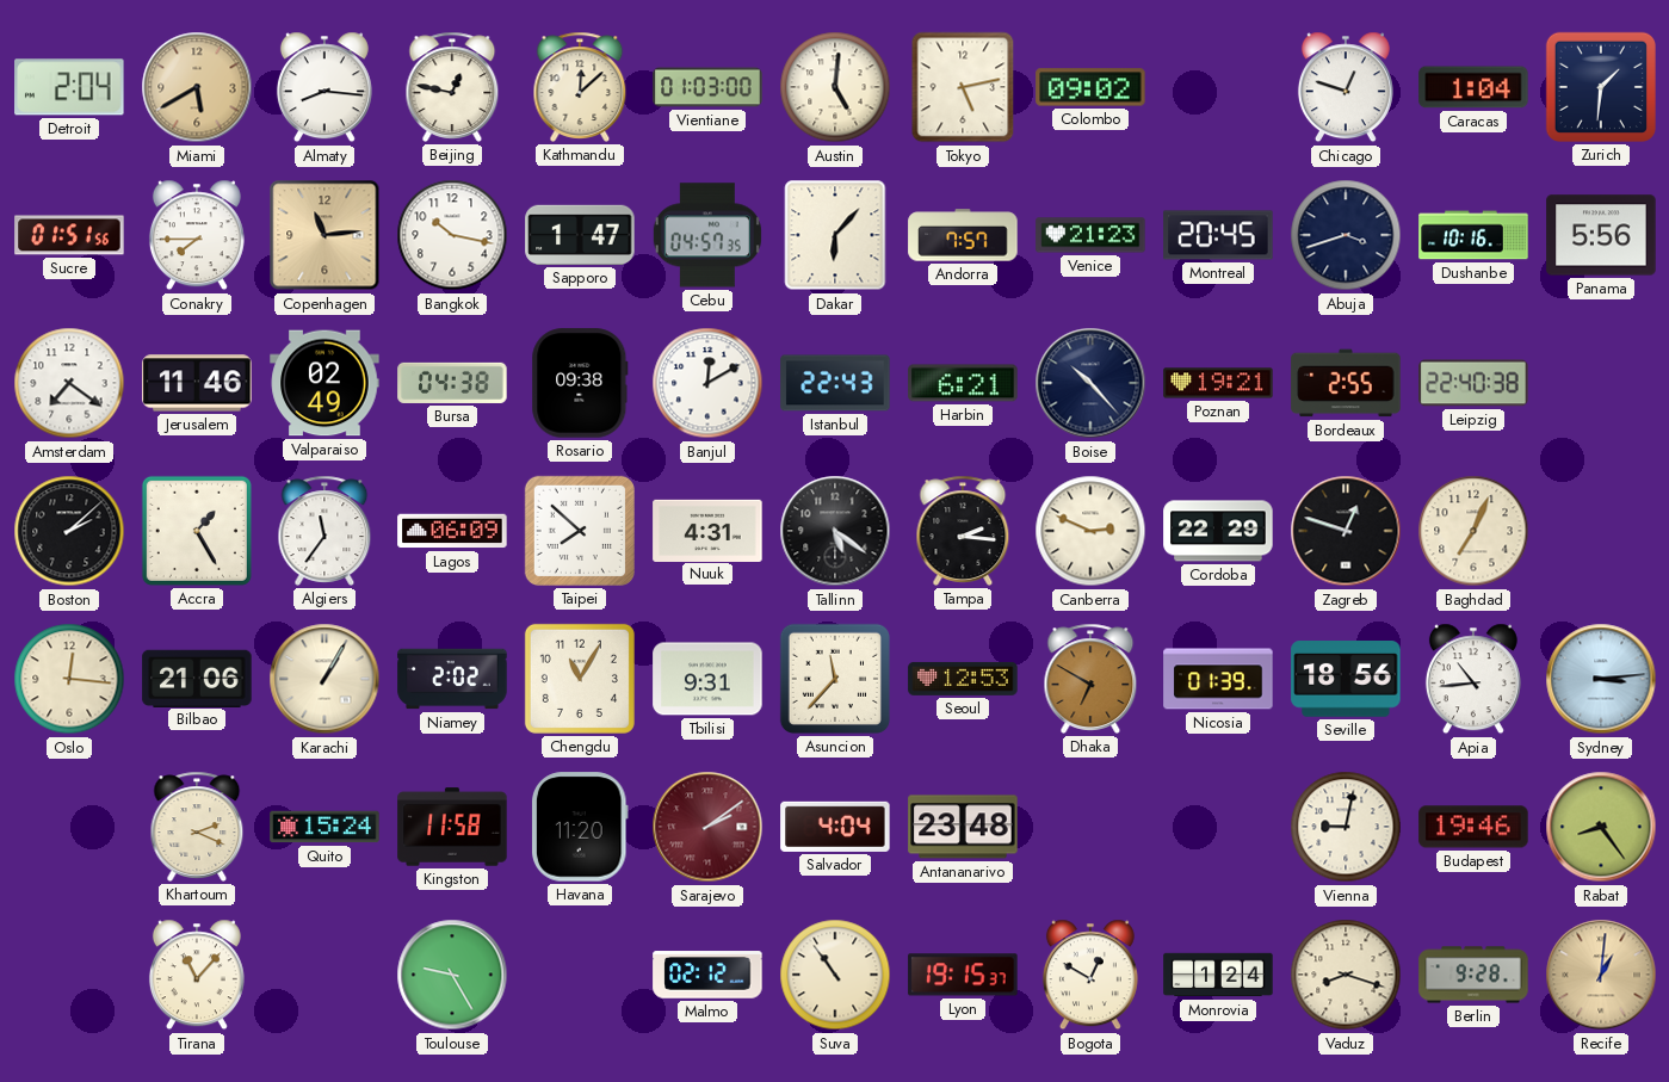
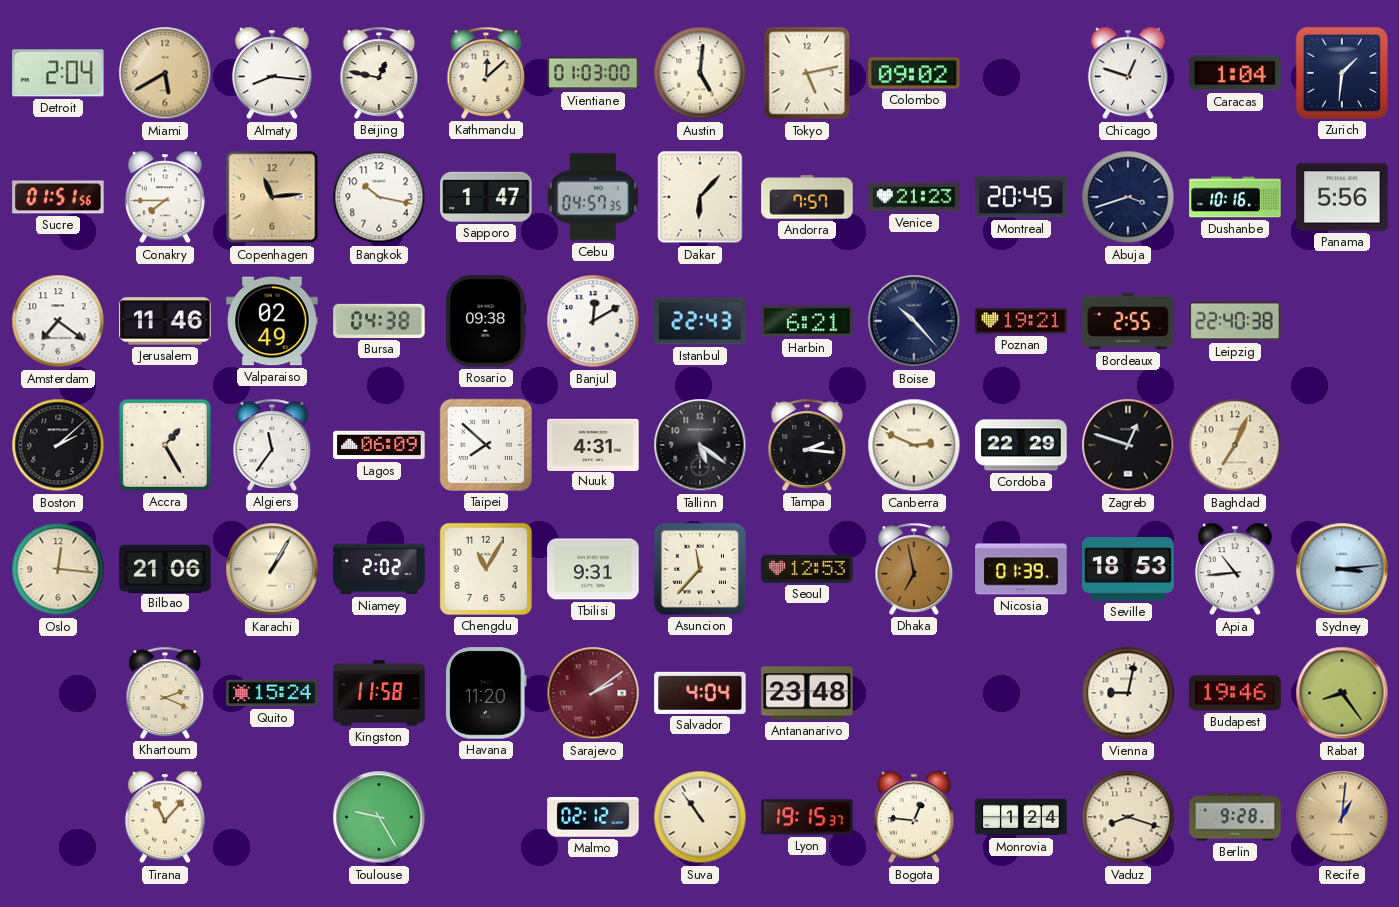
Dhaka: 6:50 -> 6:58
Seville: 18:56 -> 18:53
Bogota: 12:50 -> 12:46
